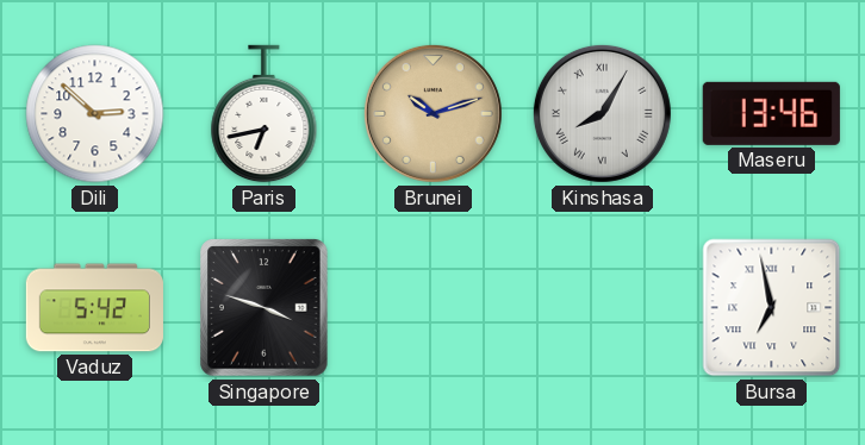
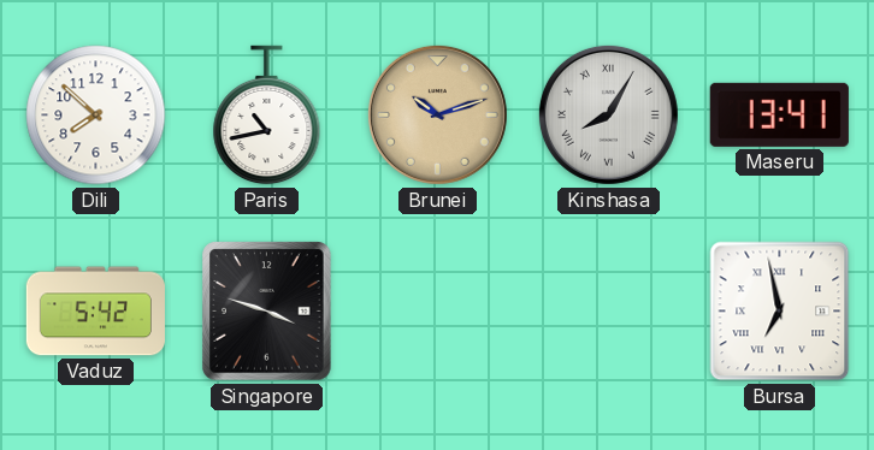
Dili: 2:52 -> 7:52
Paris: 6:43 -> 10:43
Maseru: 13:46 -> 13:41
